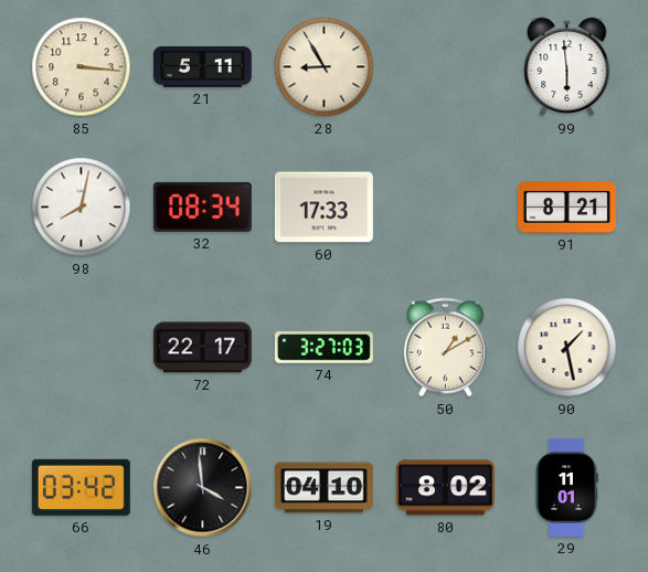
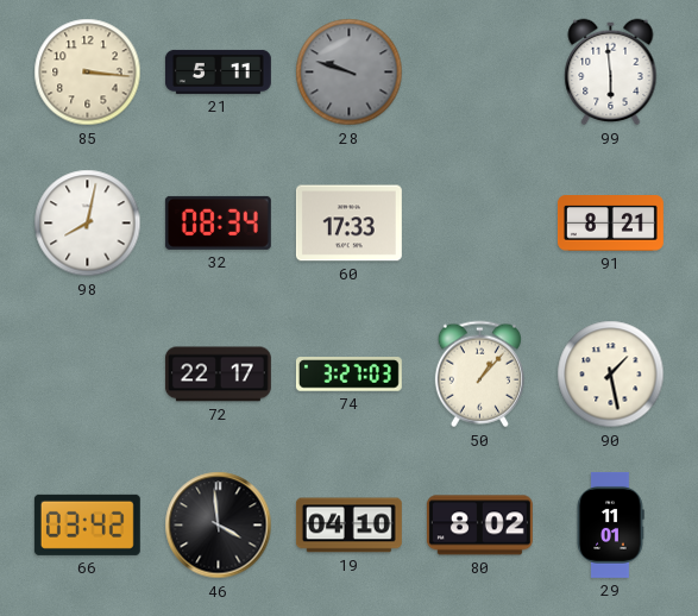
28: 8:55 -> 9:48
28 dial: cream -> grey
50: 1:10 -> 1:07
